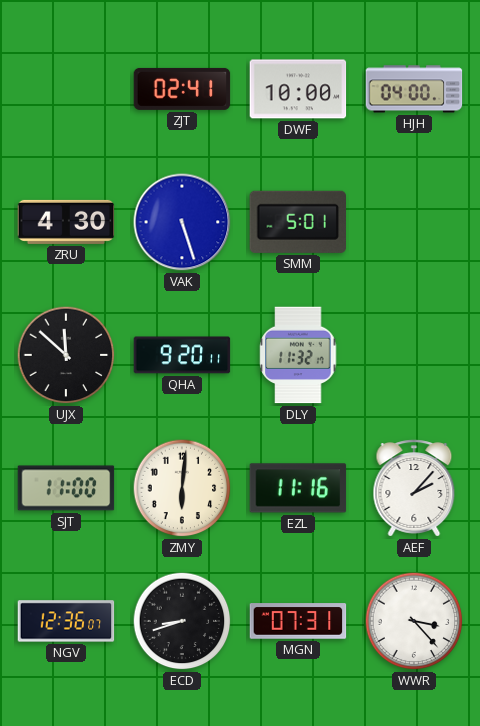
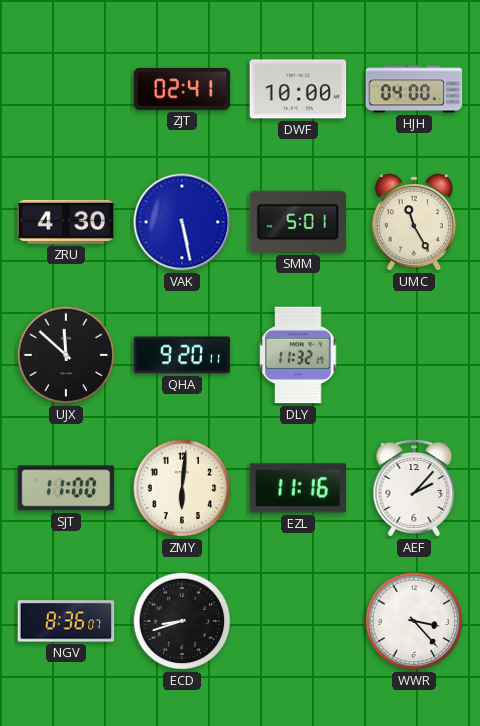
VAK: 5:27 -> 5:28
UMC: none -> 11:25
NGV: 12:36 -> 8:36
MGN: 07:31 -> none
